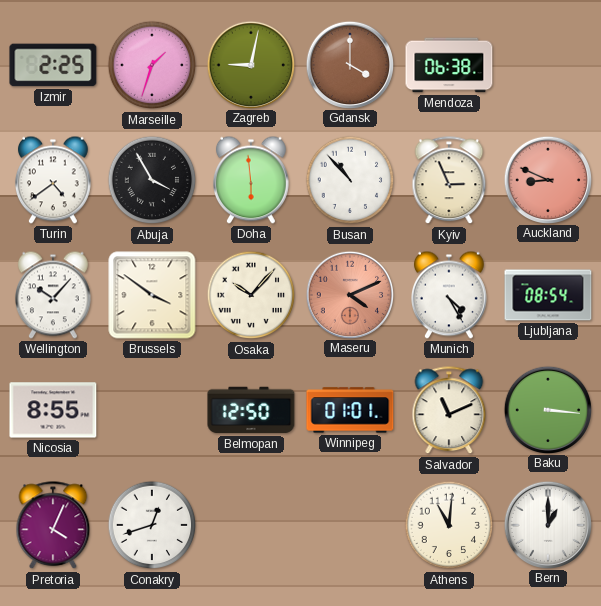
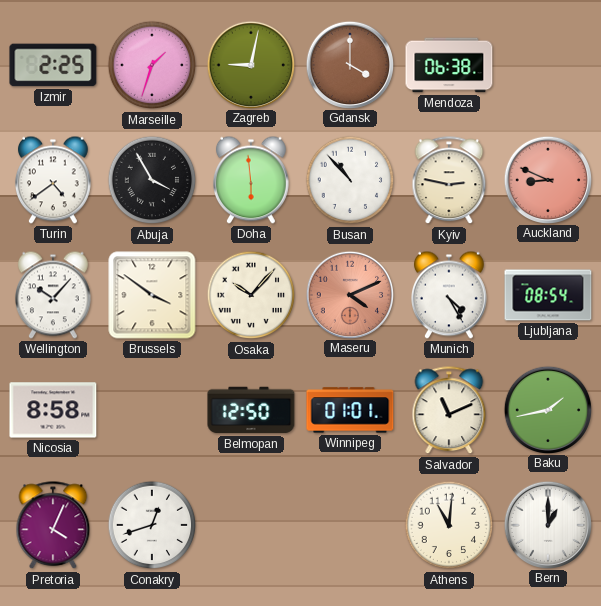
Kyiv: 2:56 -> 2:47
Nicosia: 8:55 -> 8:58
Baku: 3:16 -> 1:43
